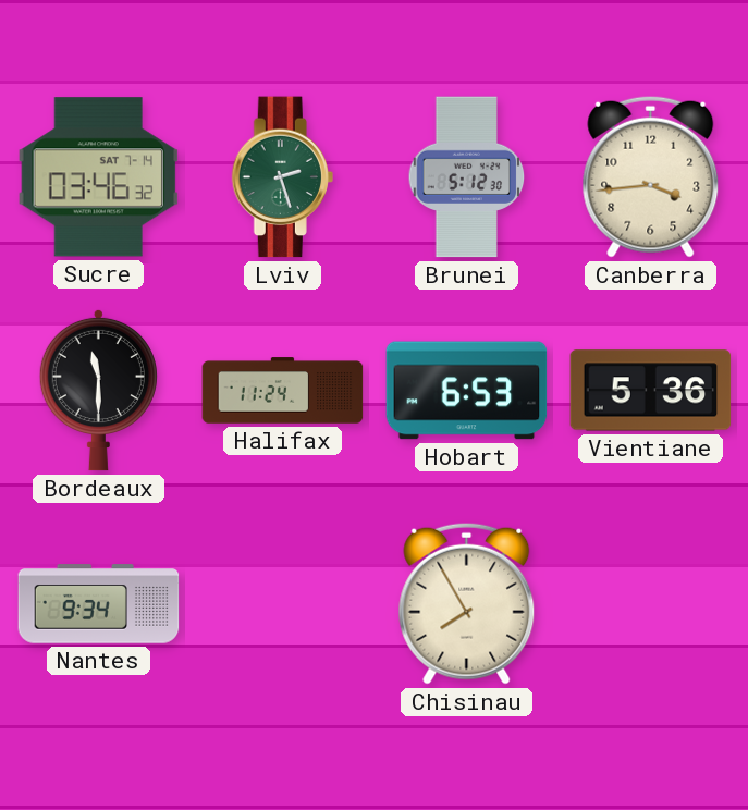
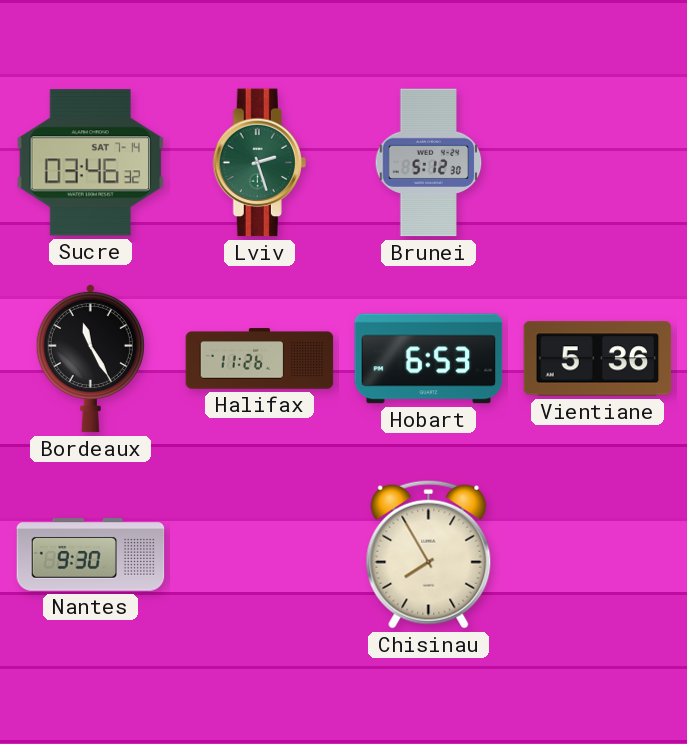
Canberra: 3:44 -> none
Bordeaux: 11:30 -> 11:25
Halifax: 11:24 -> 11:26
Nantes: 9:34 -> 9:30
